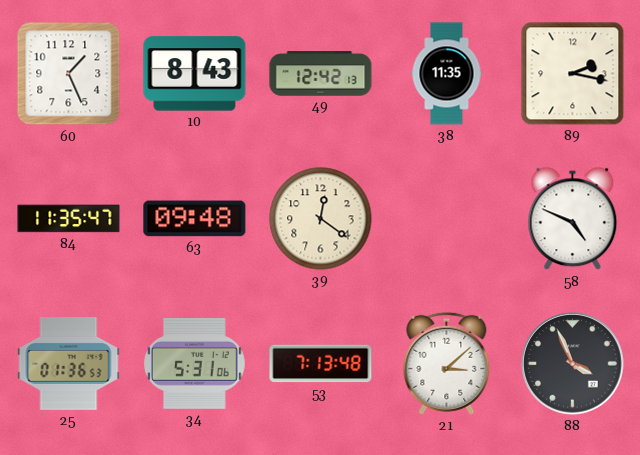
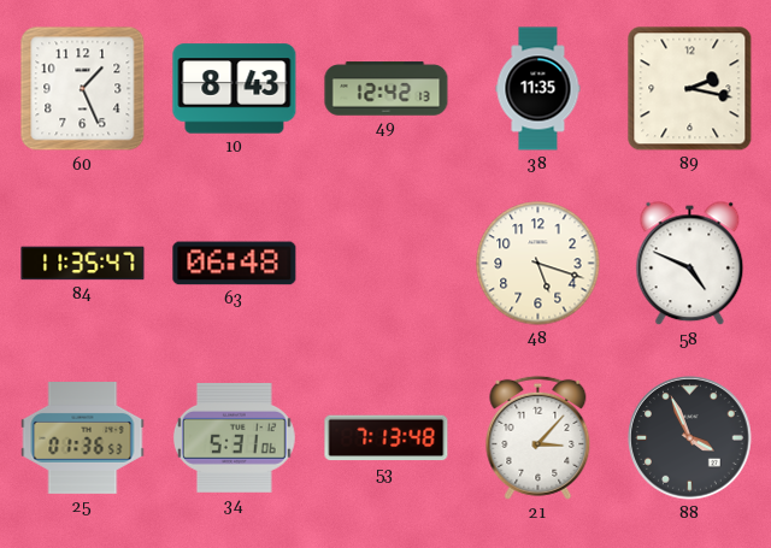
63: 09:48 -> 06:48
39: 12:21 -> none
48: none -> 5:18
21: 3:08 -> 3:07
